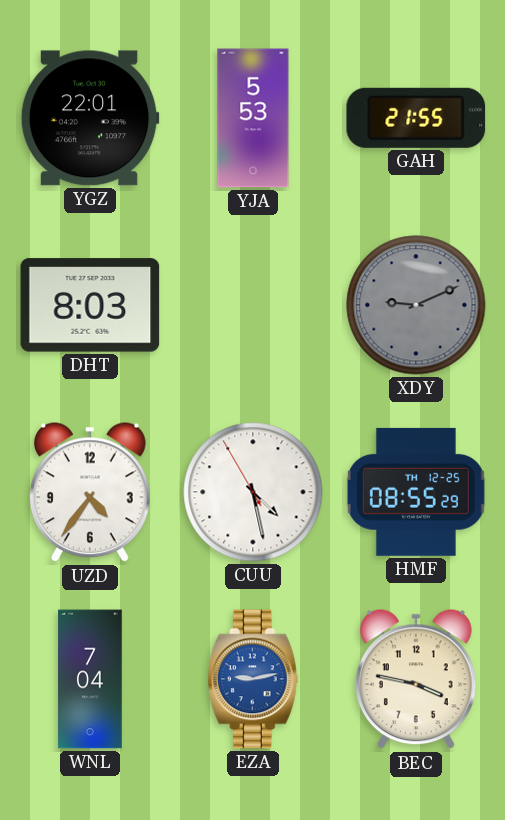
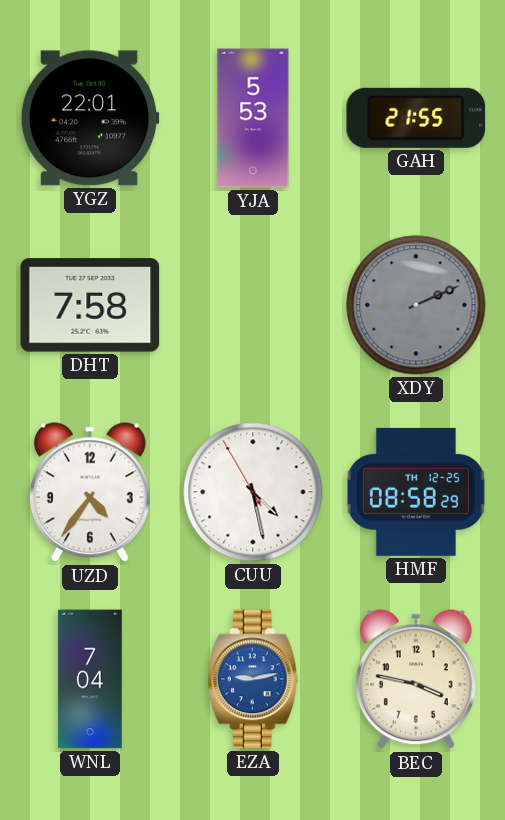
DHT: 8:03 -> 7:58
XDY: 9:11 -> 2:11
HMF: 08:55 -> 08:58
